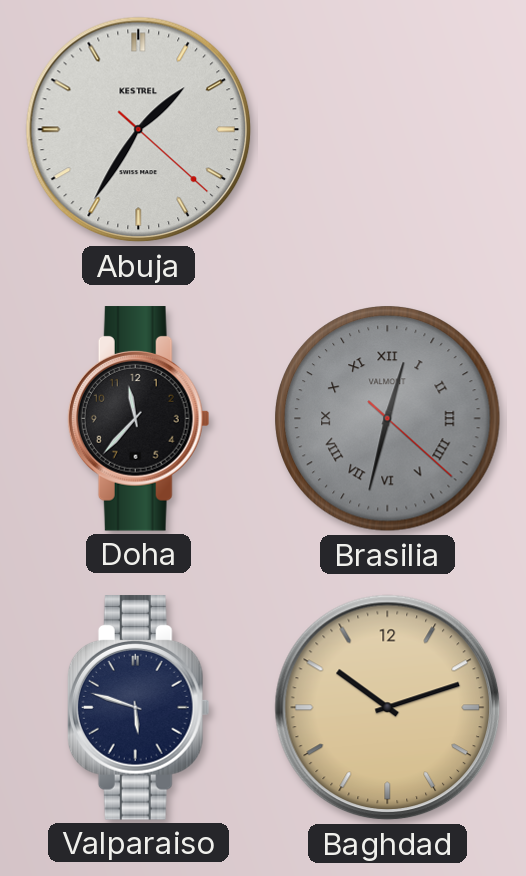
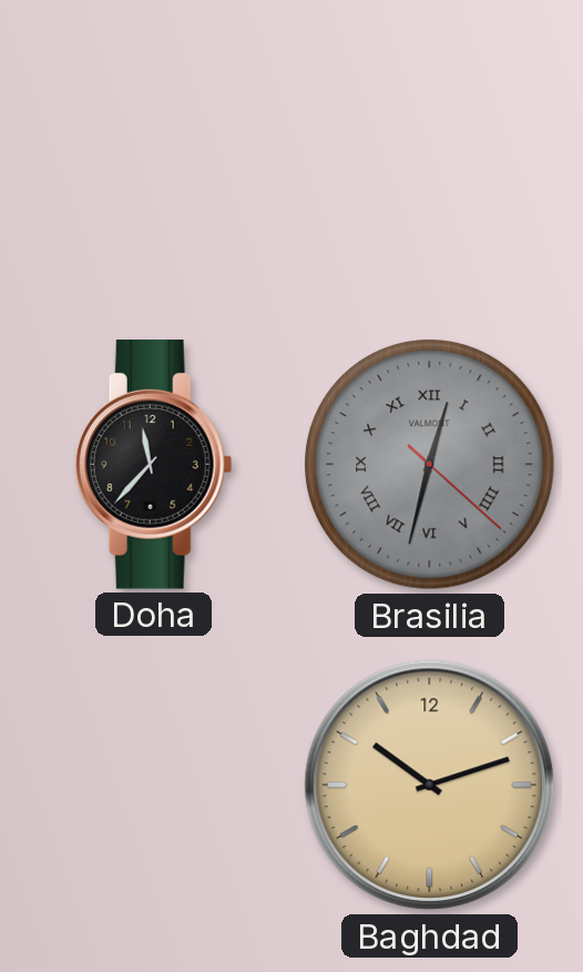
Abuja: 1:35 -> none
Valparaiso: 5:48 -> none
